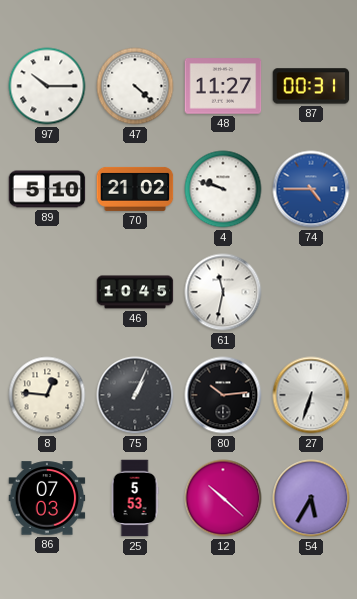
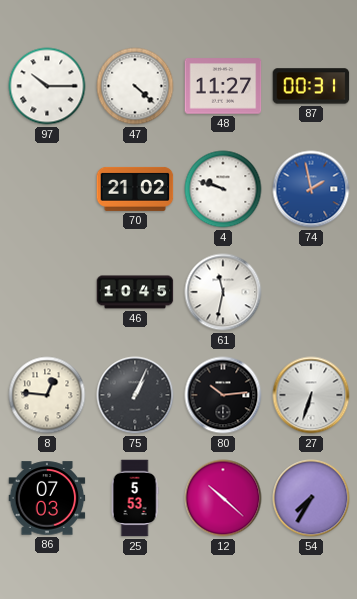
89: 5:10 -> none
74: 4:45 -> 1:58
54: 5:35 -> 7:35
